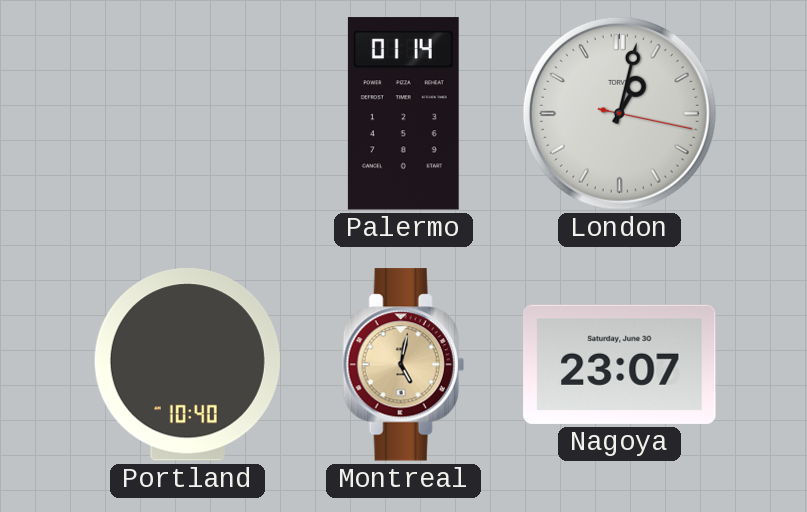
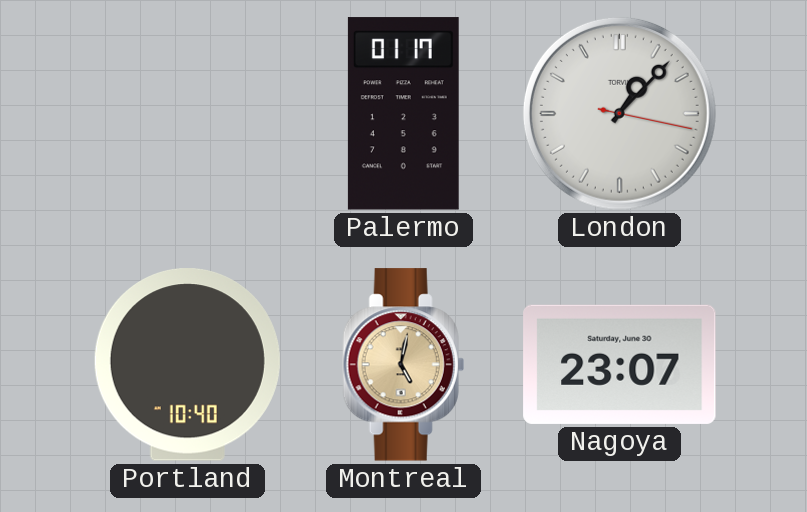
Palermo: 01:14 -> 01:17
London: 1:02 -> 1:07
